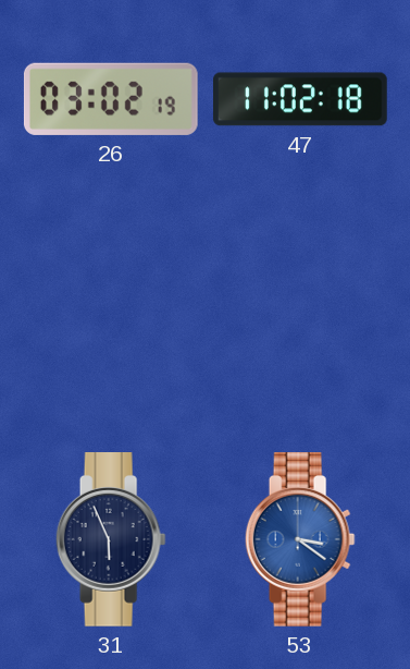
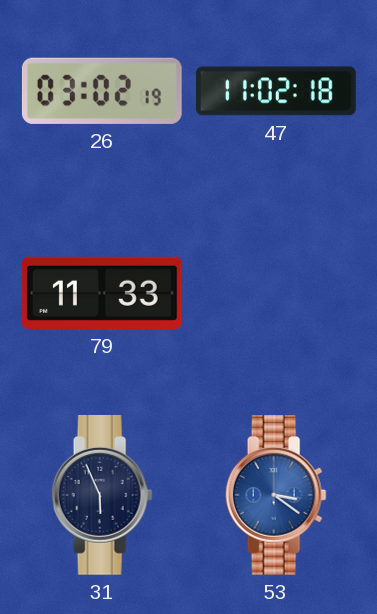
79: none -> 11:33
